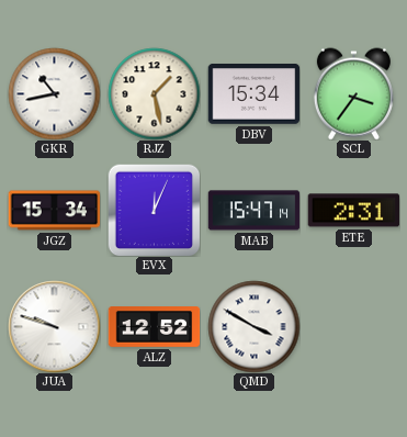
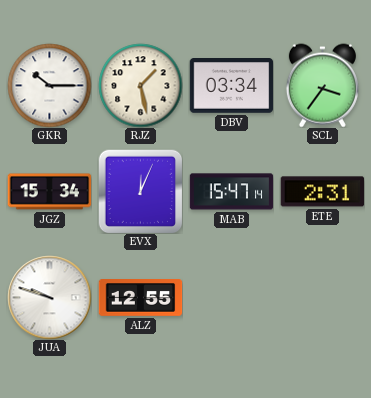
GKR: 10:43 -> 10:15
DBV: 15:34 -> 03:34
ALZ: 12:52 -> 12:55
QMD: 3:50 -> none
